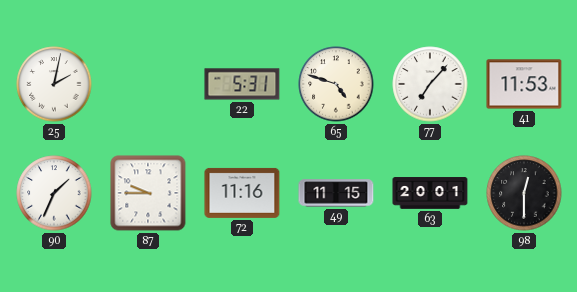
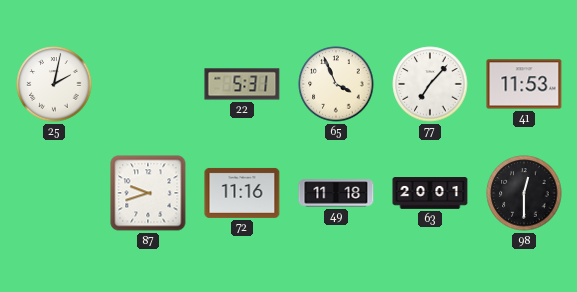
65: 4:48 -> 3:56
90: 1:34 -> none
87: 9:45 -> 9:42
49: 11:15 -> 11:18
